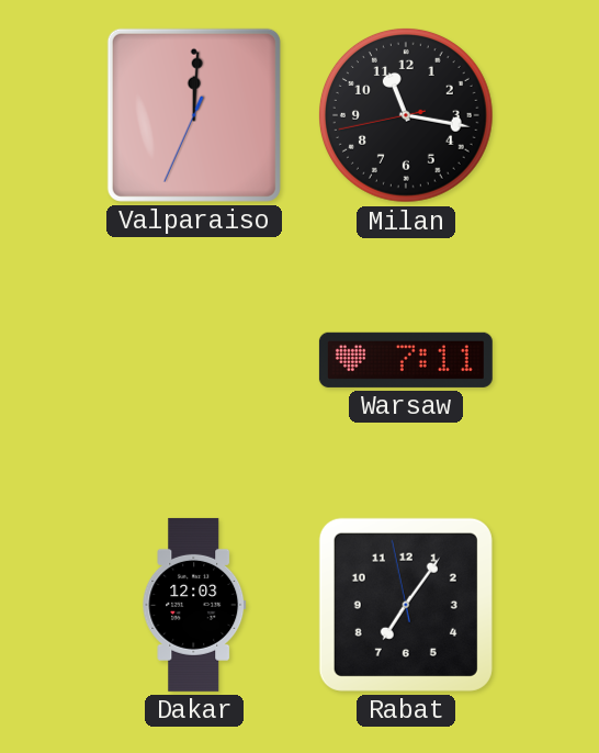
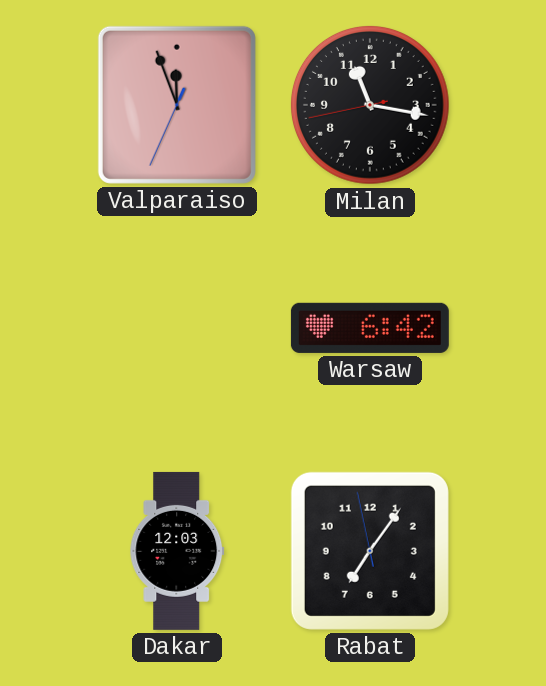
Valparaiso: 12:00 -> 11:56
Warsaw: 7:11 -> 6:42
